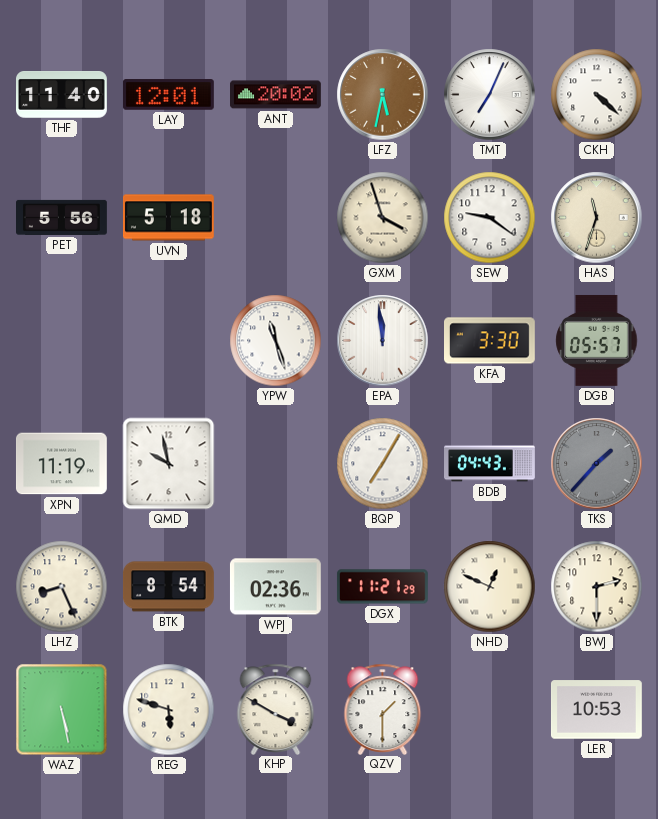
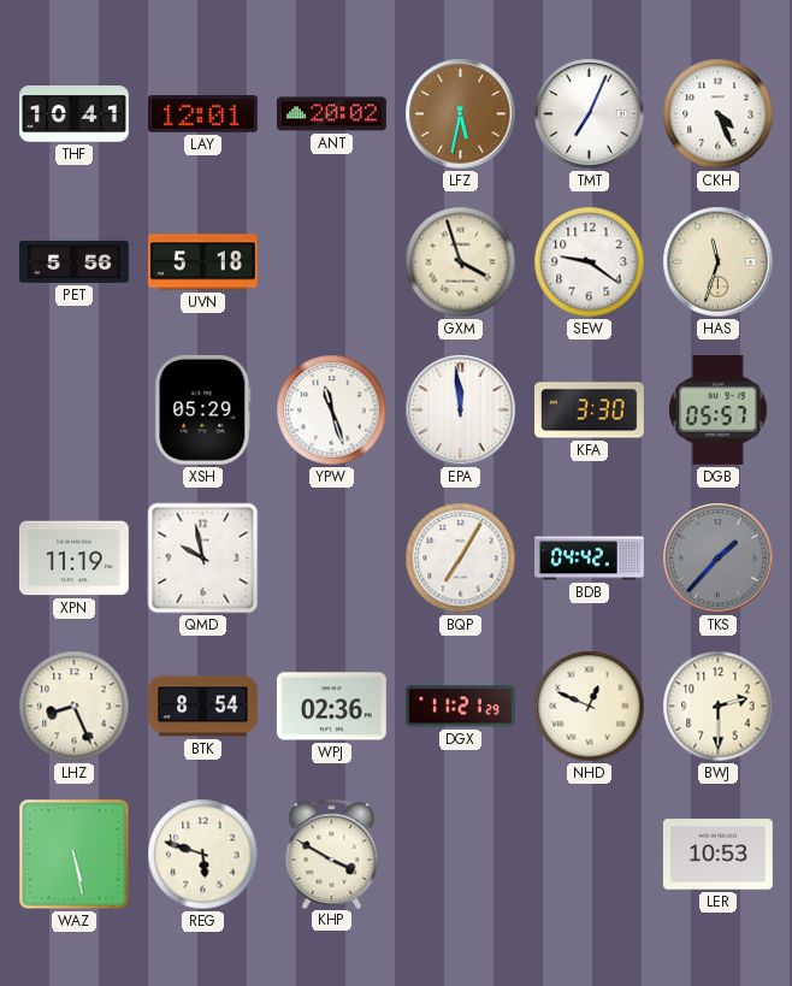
THF: 11:40 -> 10:41
CKH: 4:22 -> 4:26
XSH: none -> 05:29
BDB: 04:43 -> 04:42
QZV: 1:30 -> none
